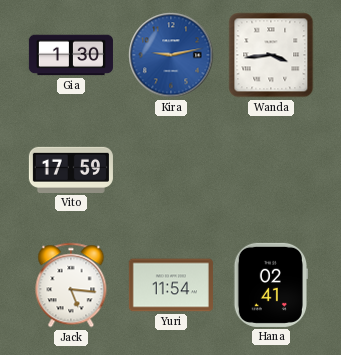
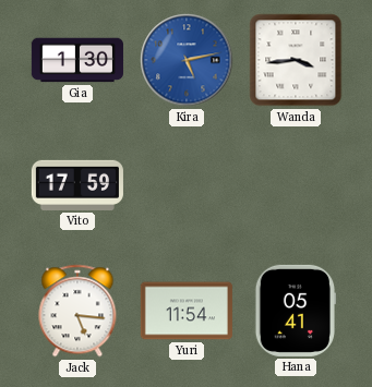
Kira: 9:13 -> 5:13
Hana: 02:41 -> 05:41
